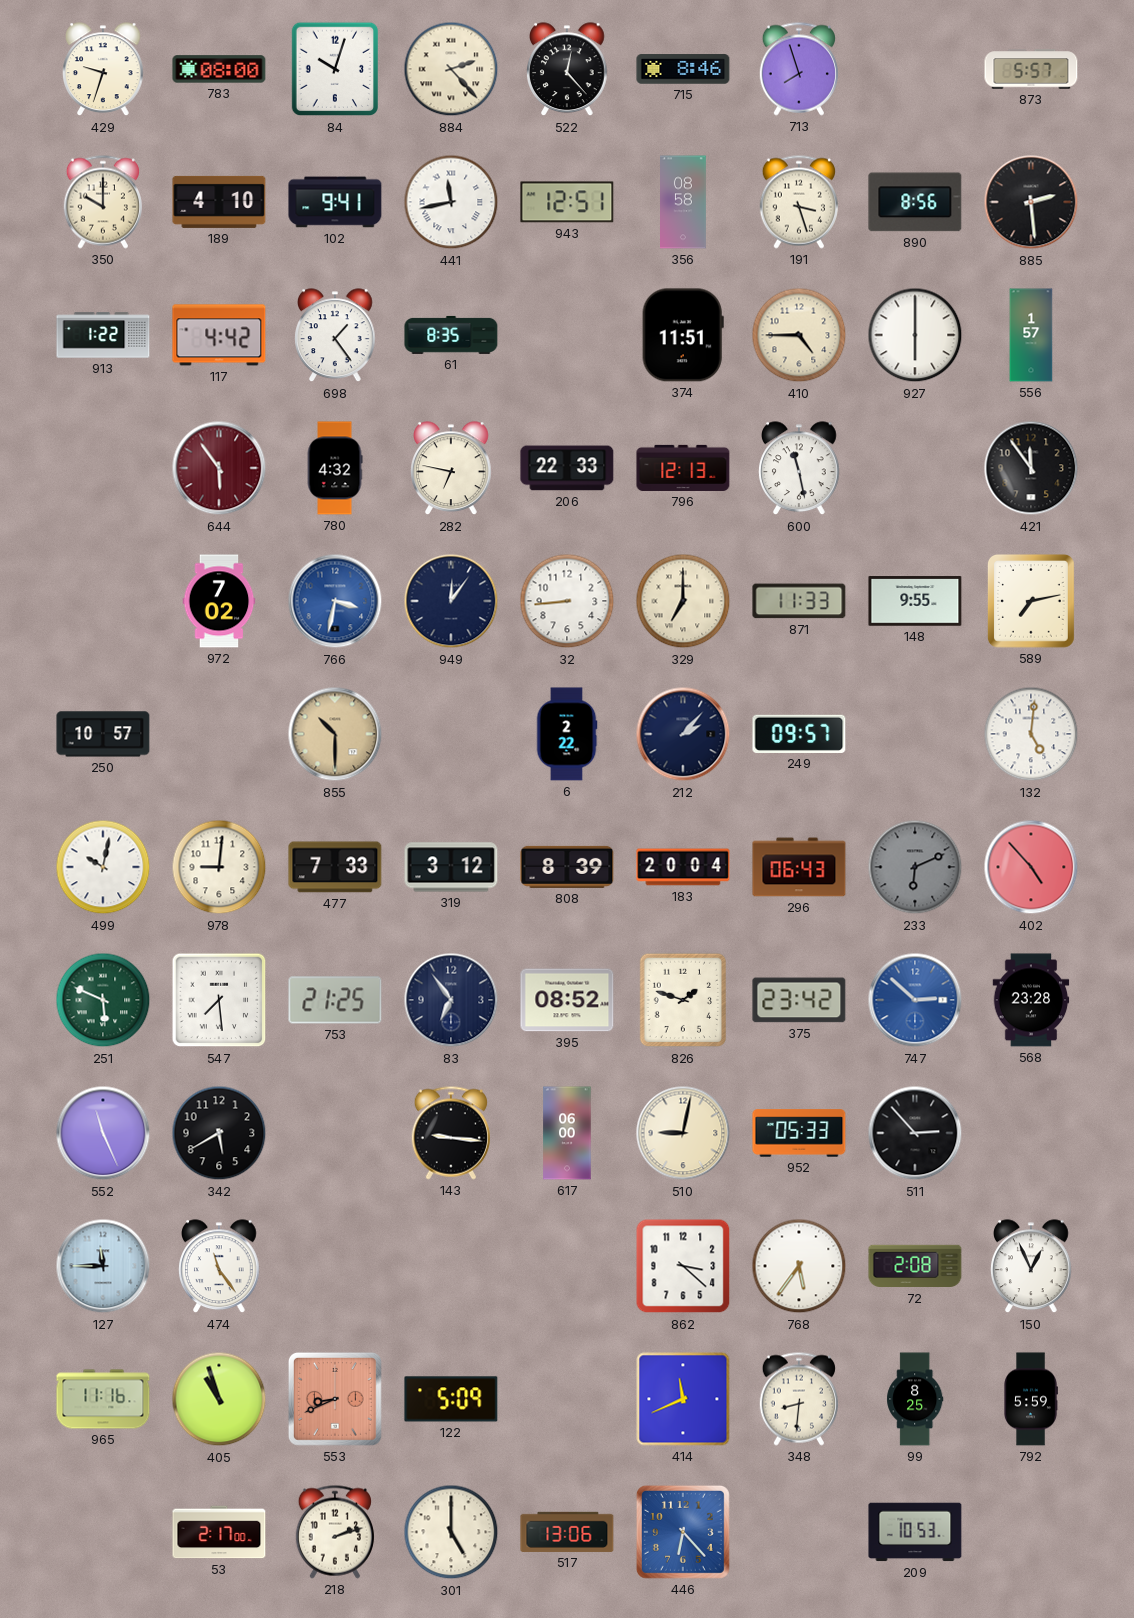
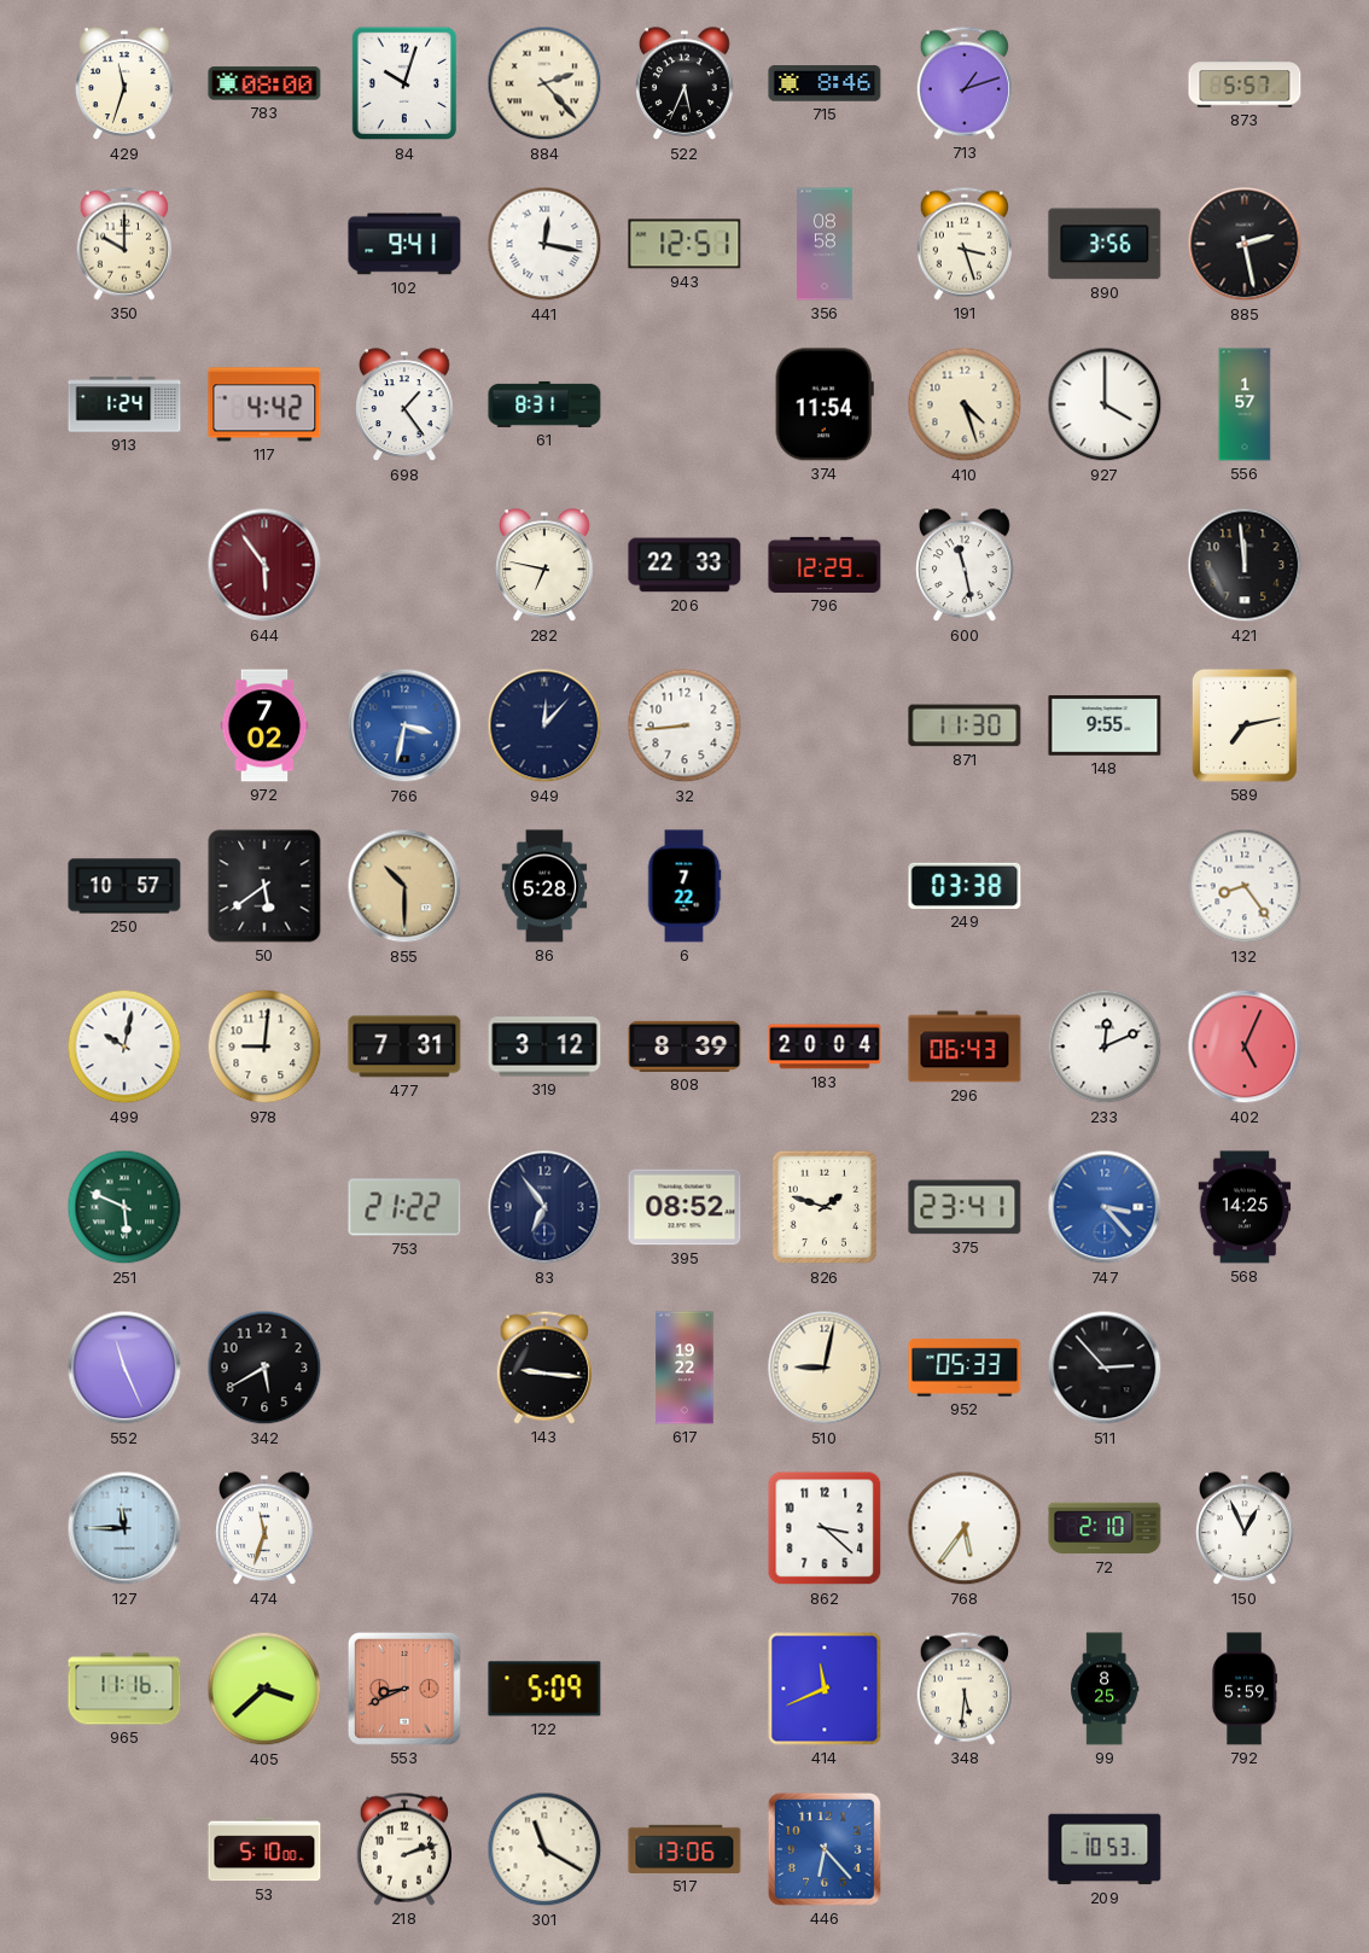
429: 9:33 -> 11:33
522: 12:23 -> 5:34
713: 7:57 -> 1:12
189: 4:10 -> none
441: 11:43 -> 12:17
890: 8:56 -> 3:56
885: 2:29 -> 2:28
913: 1:22 -> 1:24
61: 8:35 -> 8:31
374: 11:51 -> 11:54
410: 4:45 -> 4:27
927: 6:00 -> 4:00
780: 4:32 -> none
796: 12:13 -> 12:29
421: 11:54 -> 11:59
949: 12:06 -> 12:07
329: 7:00 -> none
871: 11:33 -> 11:30
50: none -> 5:39
86: none -> 5:28
6: 2:22 -> 7:22
212: 2:07 -> none
249: 09:57 -> 03:38
132: 5:01 -> 8:24
477: 7:33 -> 7:31
233: 6:11 -> 12:11
233 dial: grey -> white
402: 4:53 -> 5:04
547: 7:29 -> none
753: 21:25 -> 21:22
375: 23:42 -> 23:41
747: 2:52 -> 3:23
568: 23:28 -> 14:25
617: 06:00 -> 19:22
474: 11:24 -> 11:33
72: 2:08 -> 2:10
405: 10:57 -> 3:38
348: 8:31 -> 5:31
53: 2:17 -> 5:10
301: 5:00 -> 11:20
